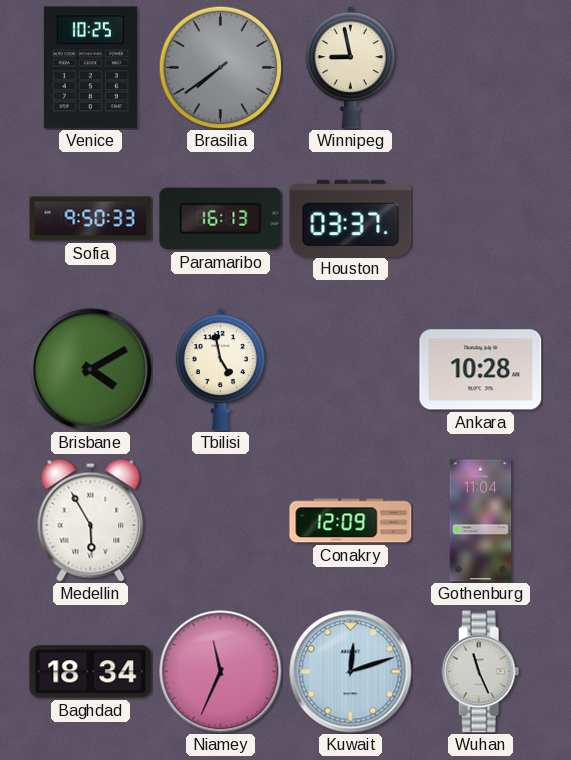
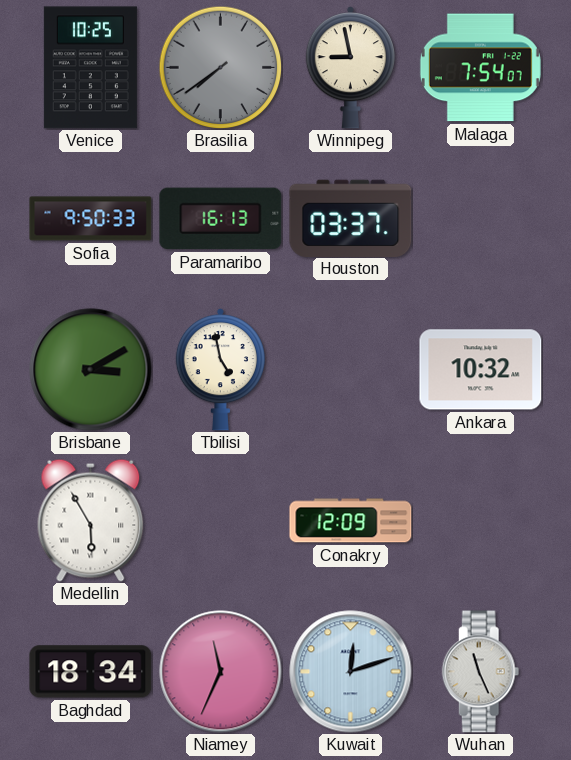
Malaga: none -> 7:54
Brisbane: 4:10 -> 3:10
Ankara: 10:28 -> 10:32
Gothenburg: 11:04 -> none
